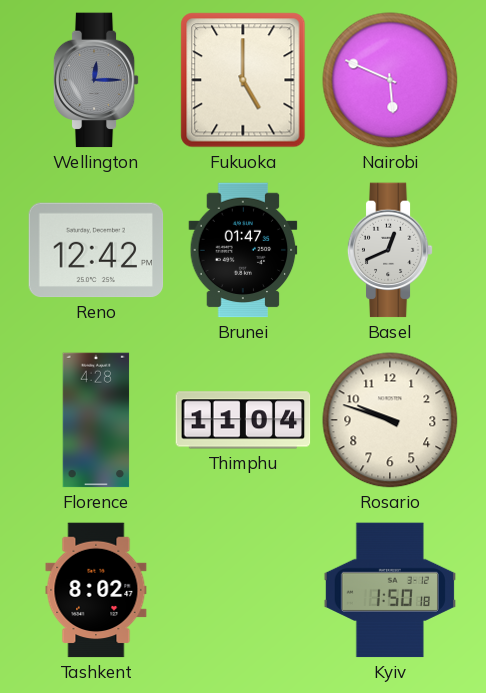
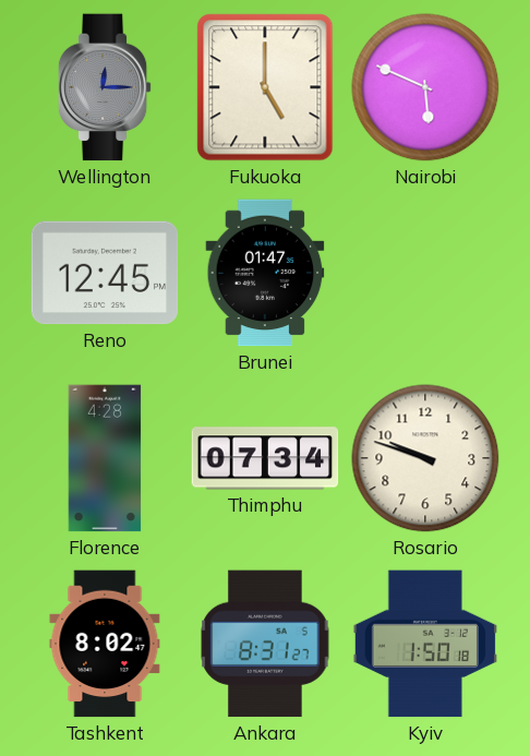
Reno: 12:42 -> 12:45
Basel: 12:41 -> none
Thimphu: 11:04 -> 07:34
Ankara: none -> 8:31
